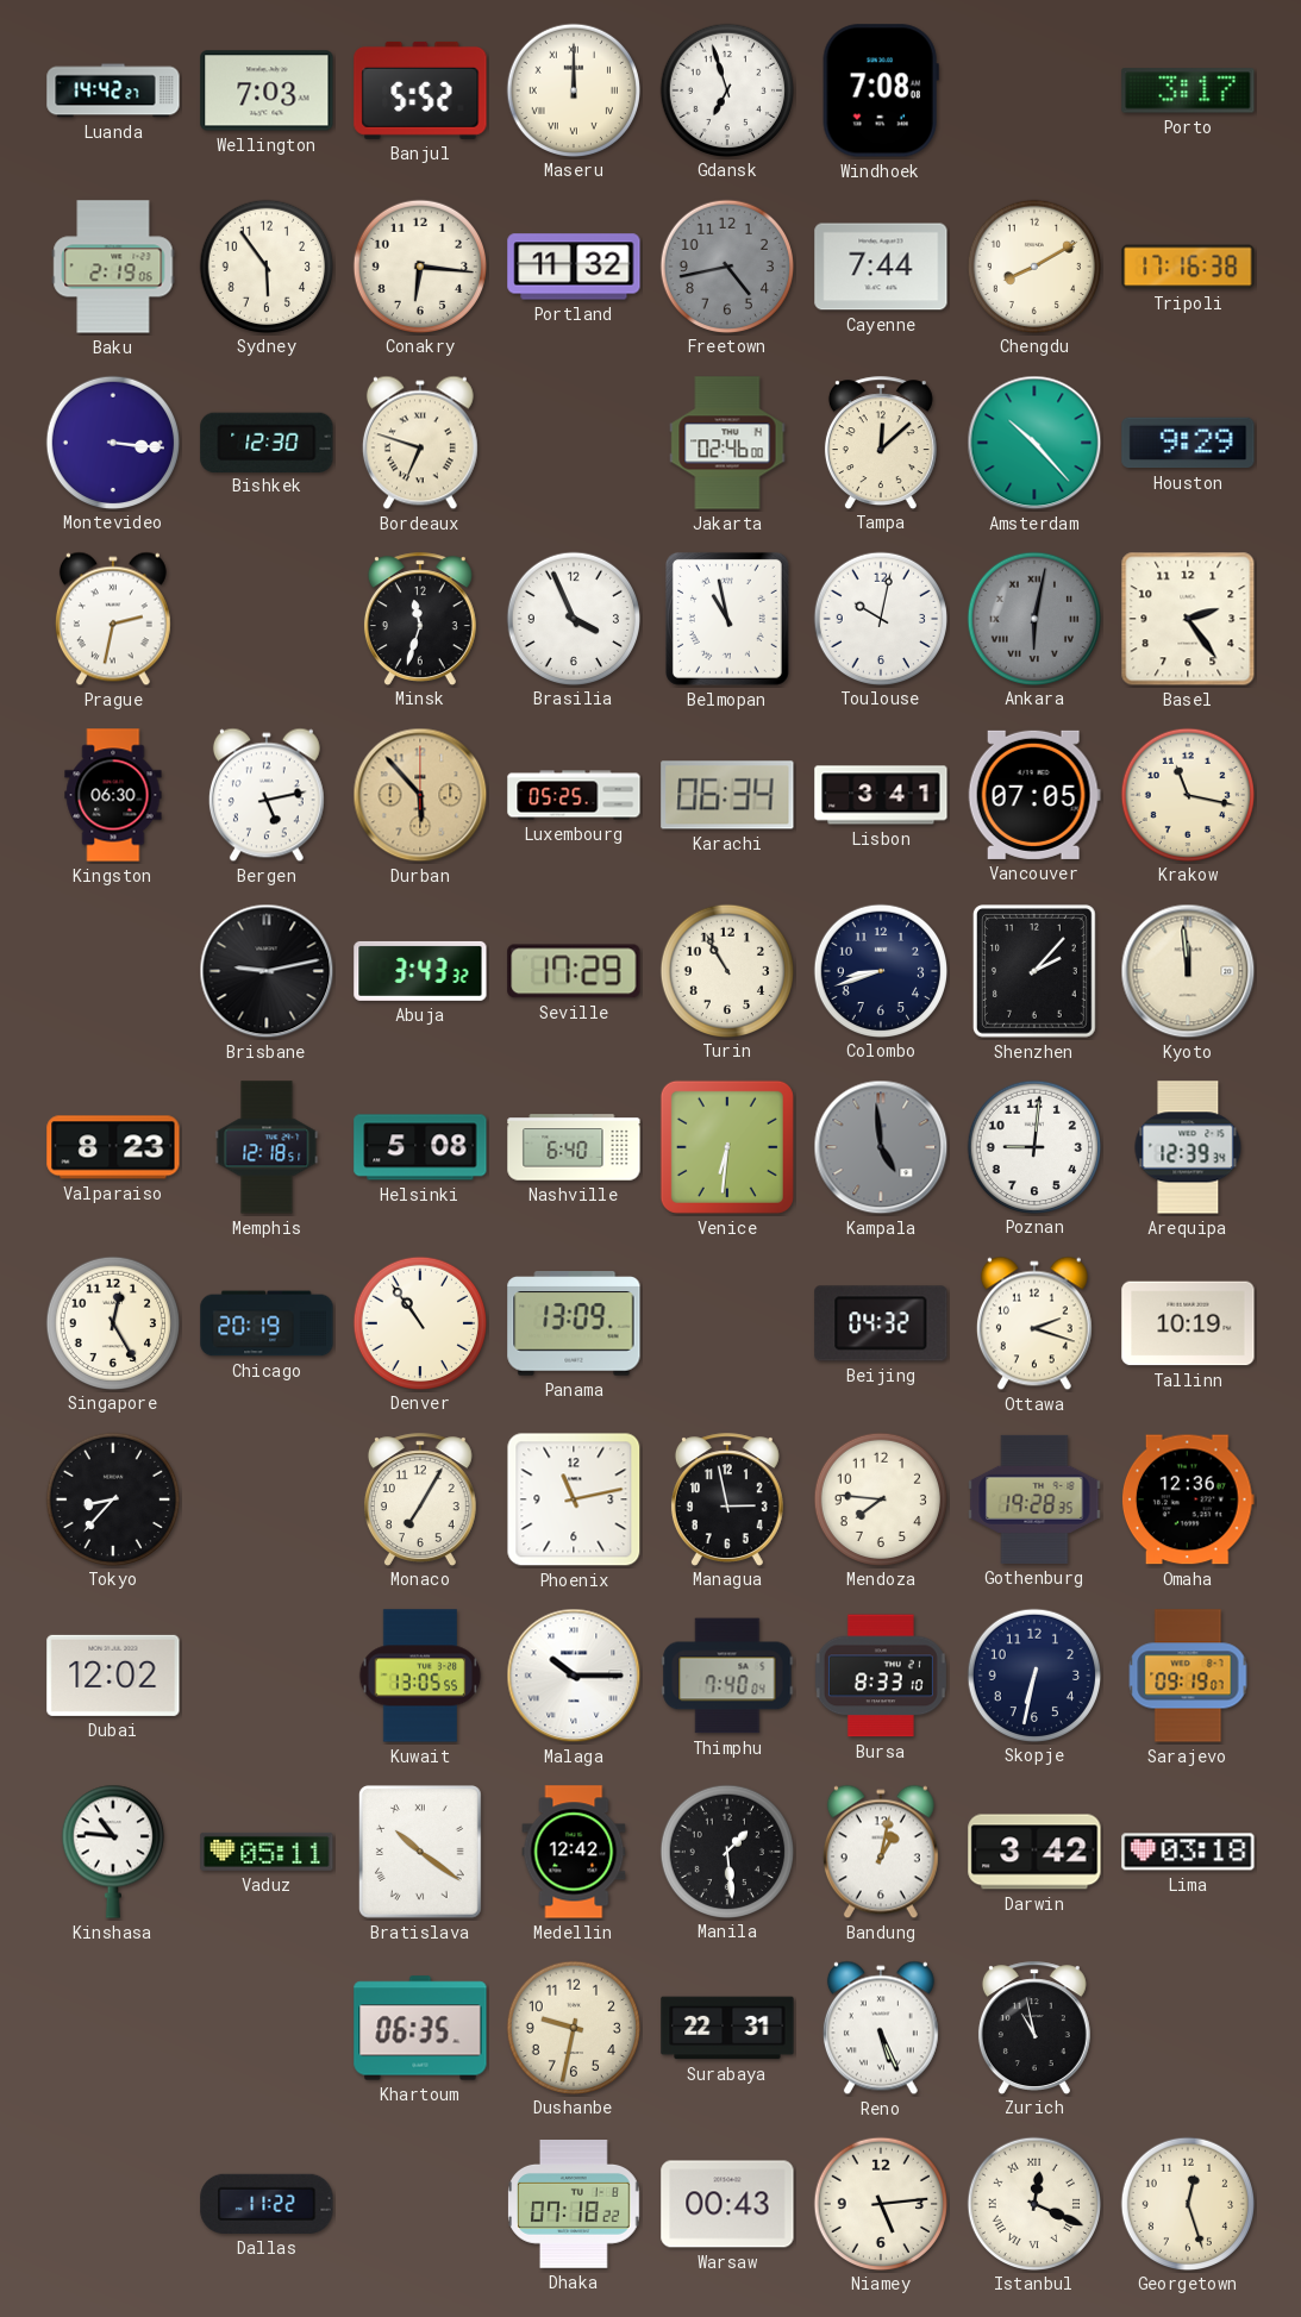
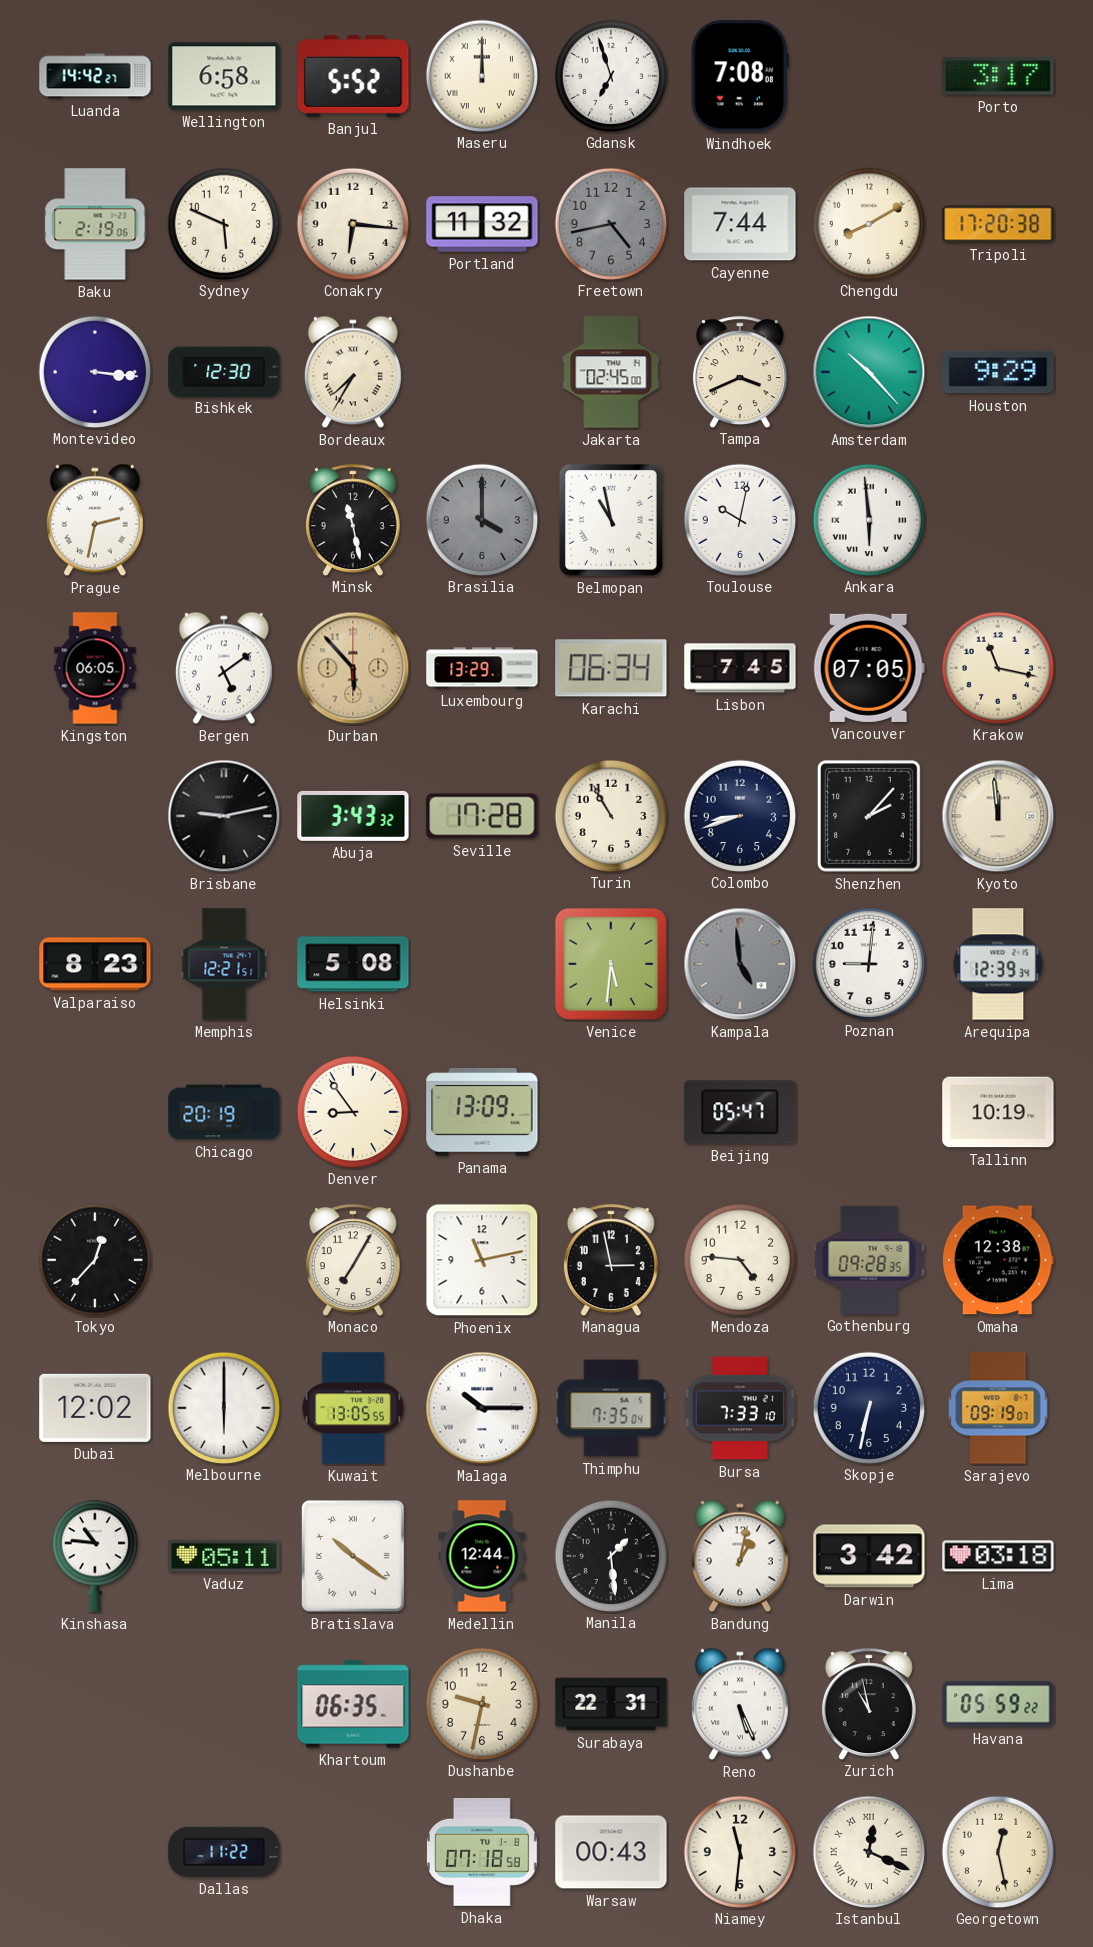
Wellington: 7:03 -> 6:58
Sydney: 5:54 -> 5:49
Tripoli: 17:16 -> 17:20
Bordeaux: 6:48 -> 7:35
Jakarta: 02:46 -> 02:45
Tampa: 12:08 -> 3:41
Minsk: 11:33 -> 11:28
Brasilia: 3:56 -> 4:00
Brasilia dial: white -> grey
Ankara: 6:02 -> 5:59
Ankara dial: grey -> white
Basel: 2:24 -> none
Kingston: 06:30 -> 06:05
Bergen: 5:13 -> 5:09
Luxembourg: 05:25 -> 13:29
Lisbon: 3:41 -> 7:45
Seville: 17:29 -> 17:28
Memphis: 12:18 -> 12:21
Nashville: 6:40 -> none
Venice: 6:31 -> 5:31
Singapore: 12:25 -> none
Denver: 10:54 -> 8:54
Beijing: 04:32 -> 05:47
Ottawa: 2:18 -> none
Tokyo: 8:37 -> 12:37
Mendoza: 7:46 -> 4:46
Gothenburg: 19:28 -> 09:28
Omaha: 12:36 -> 12:38
Melbourne: none -> 6:00
Thimphu: 7:40 -> 7:35
Bursa: 8:33 -> 7:33
Medellin: 12:42 -> 12:44
Havana: none -> 05:59
Dhaka: 07:18:22 -> 07:18:58
Niamey: 5:14 -> 11:31
Georgetown: 12:27 -> 12:28
